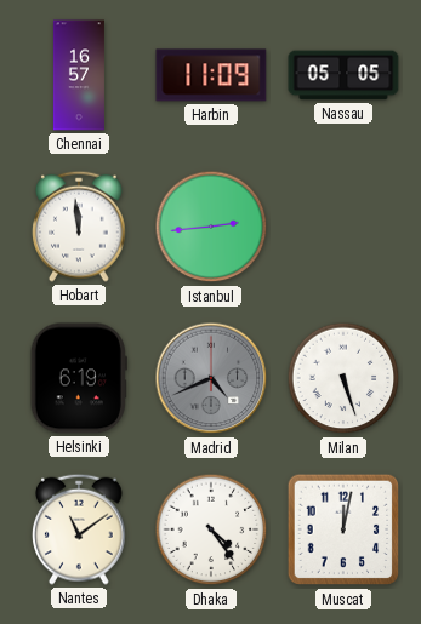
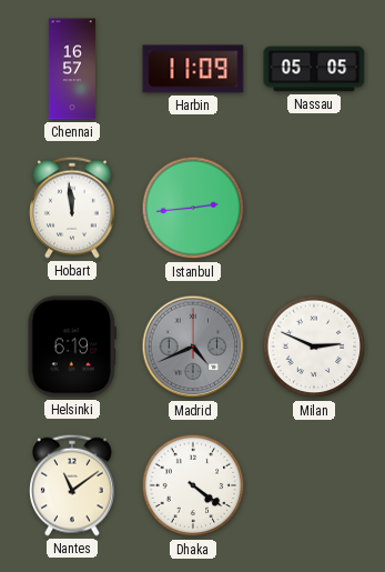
Milan: 5:27 -> 2:49
Dhaka: 4:24 -> 4:21
Muscat: 12:02 -> none
